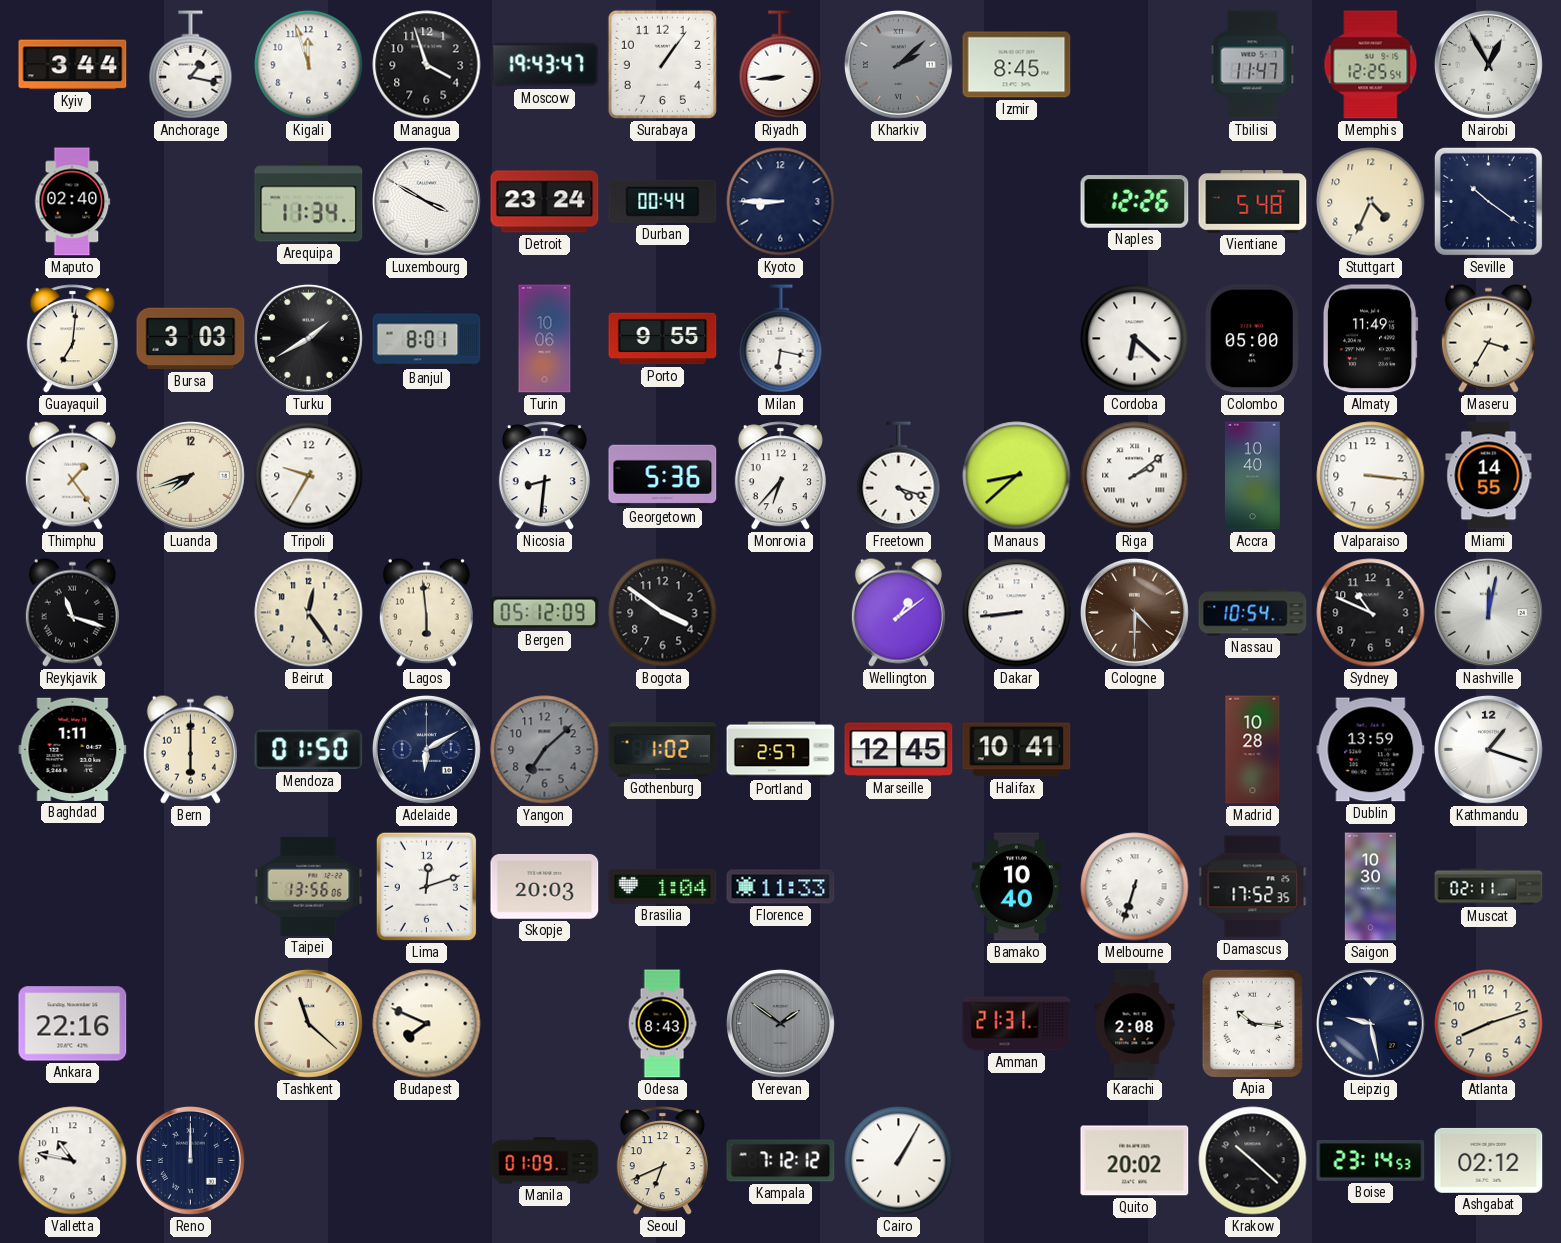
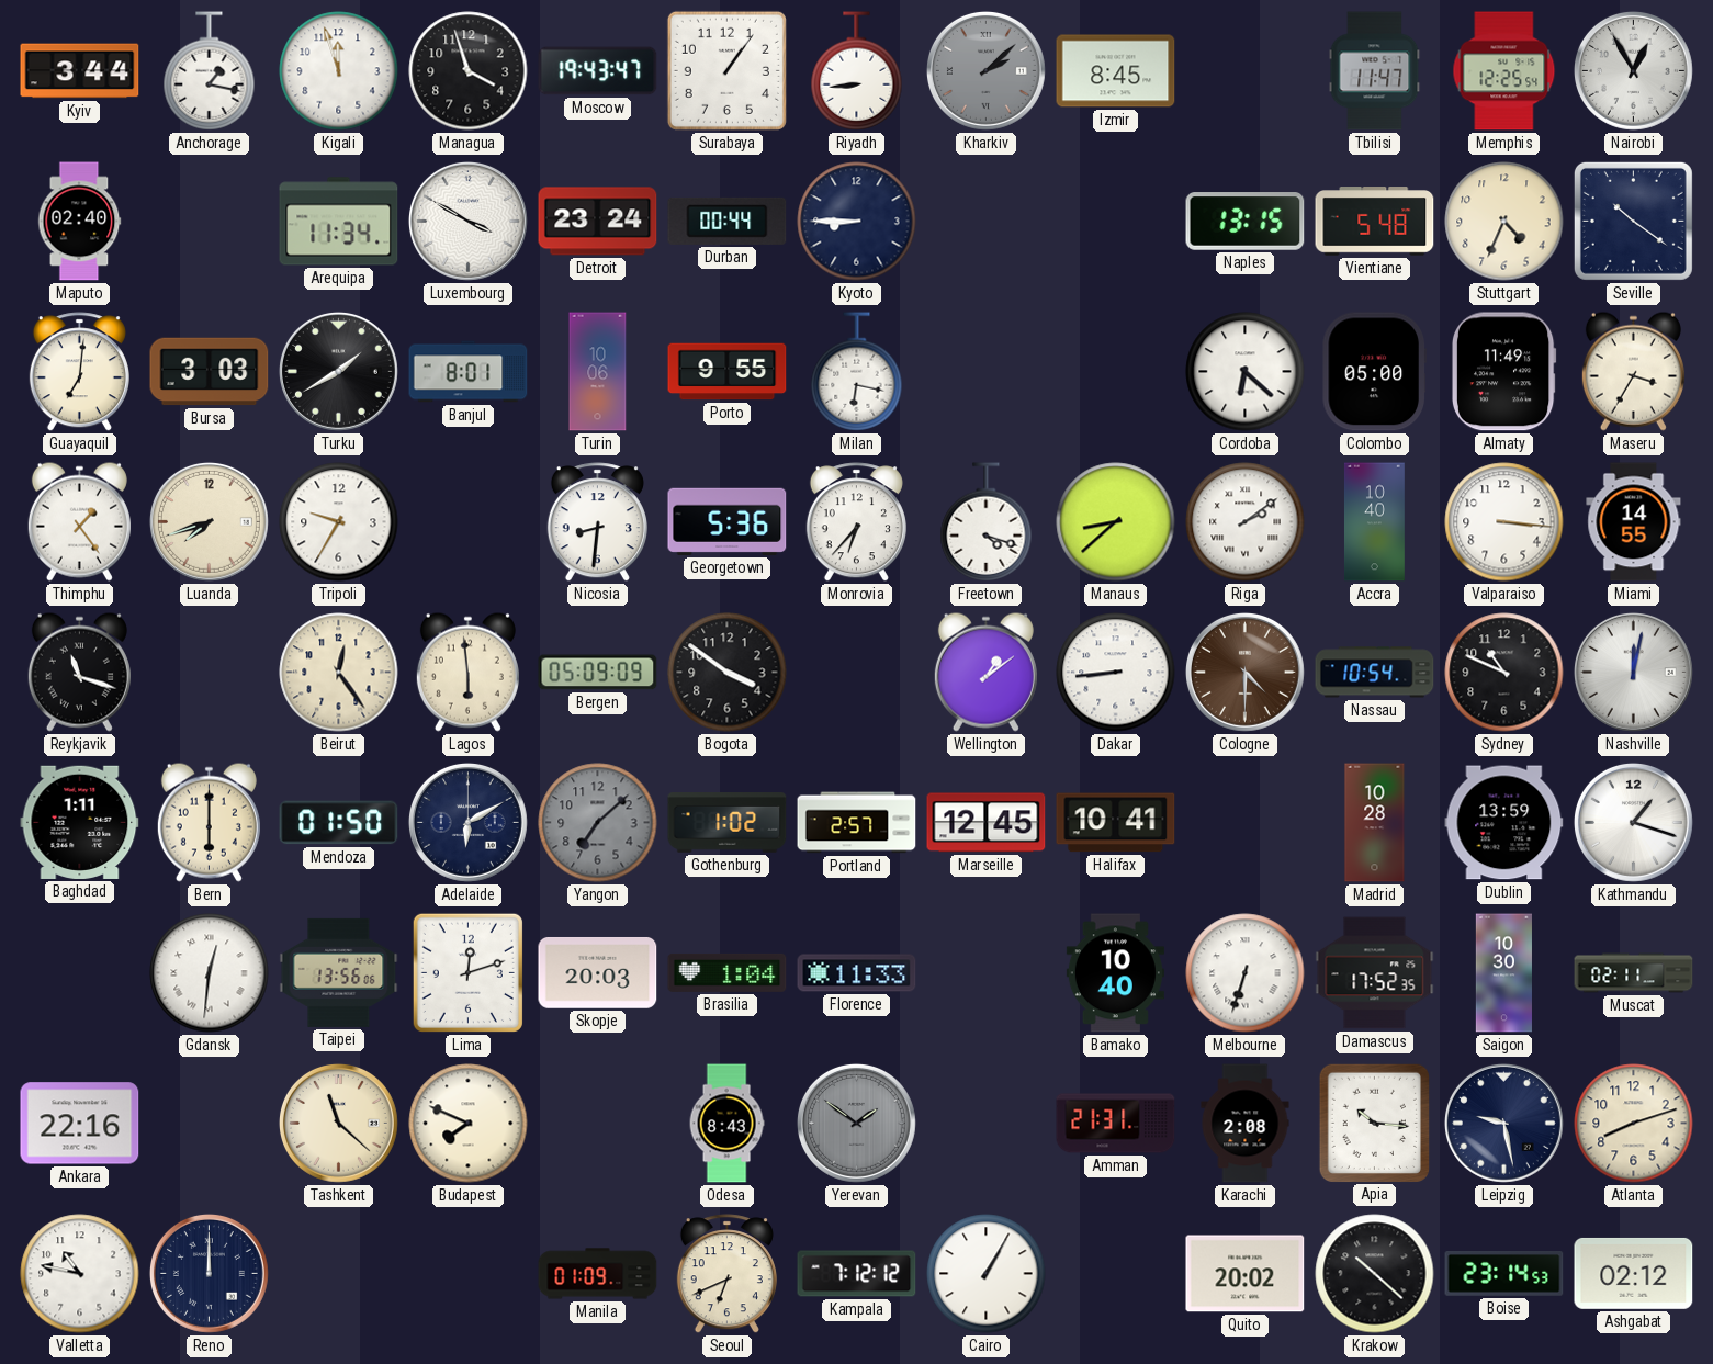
Naples: 12:26 -> 13:15
Bergen: 05:12 -> 05:09
Gdansk: none -> 12:31
